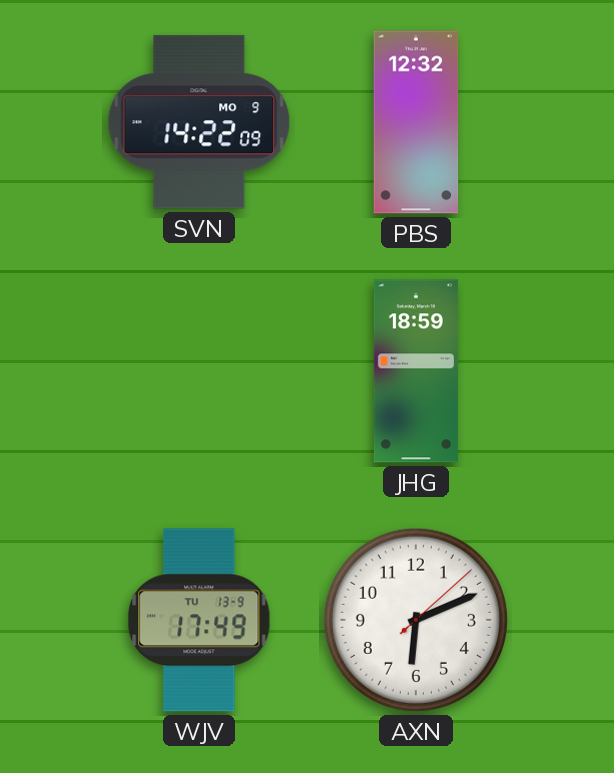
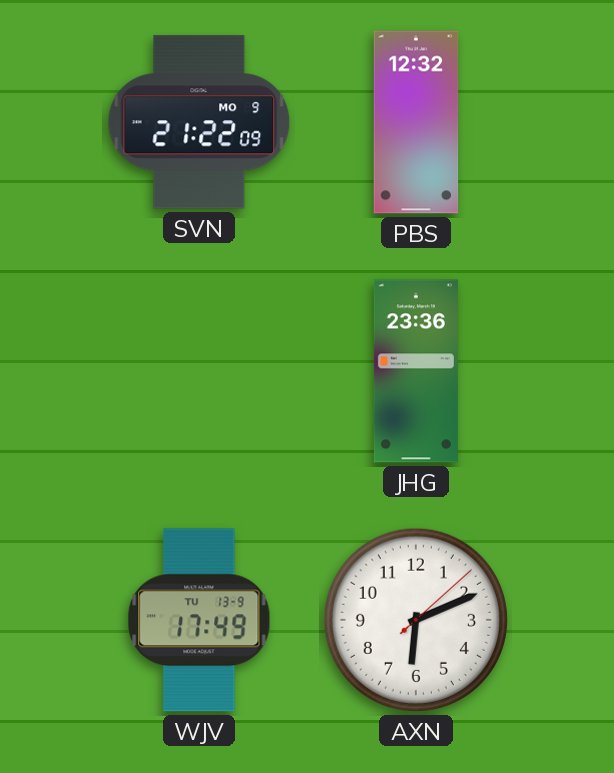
SVN: 14:22 -> 21:22
JHG: 18:59 -> 23:36
